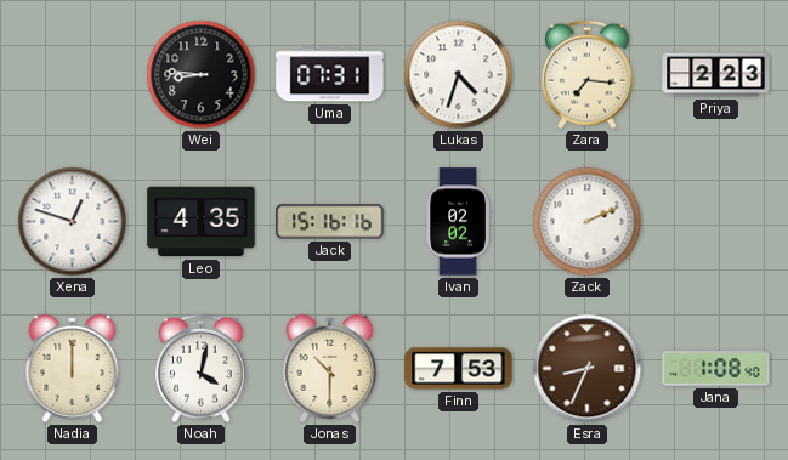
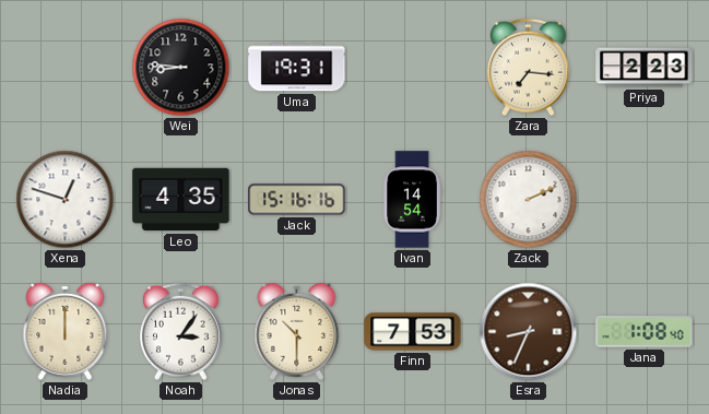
Uma: 07:31 -> 19:31
Lukas: 4:33 -> none
Ivan: 02:02 -> 14:54
Noah: 4:02 -> 3:06
